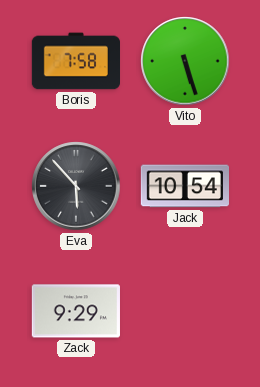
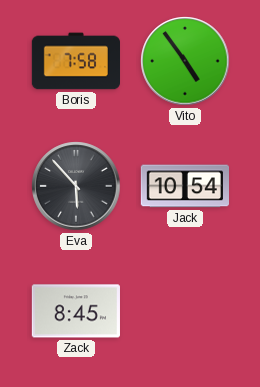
Vito: 5:27 -> 4:54
Zack: 9:29 -> 8:45
